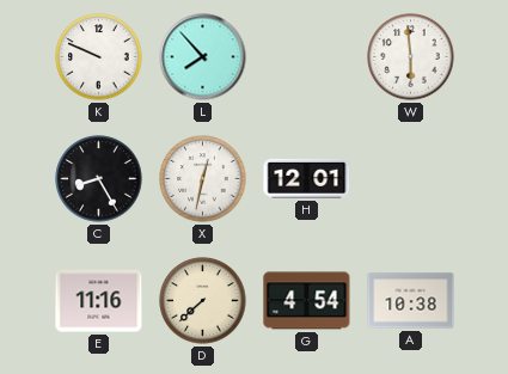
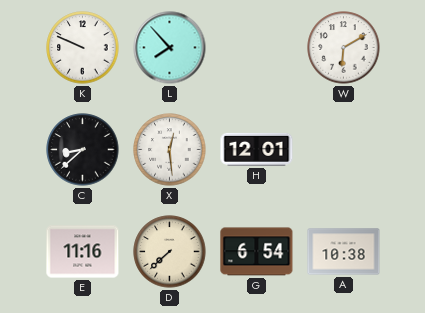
W: 5:59 -> 6:10
C: 8:25 -> 8:38
X: 12:32 -> 12:29
G: 4:54 -> 6:54
